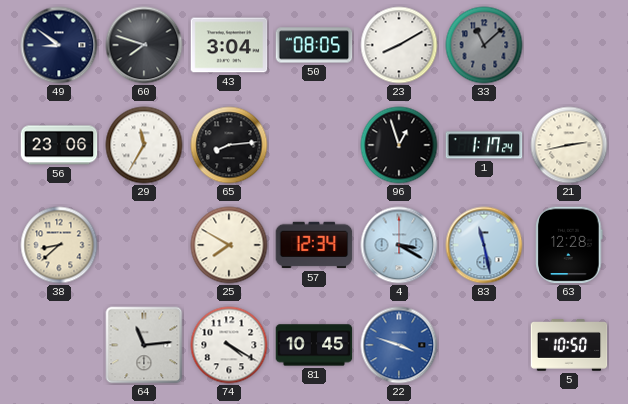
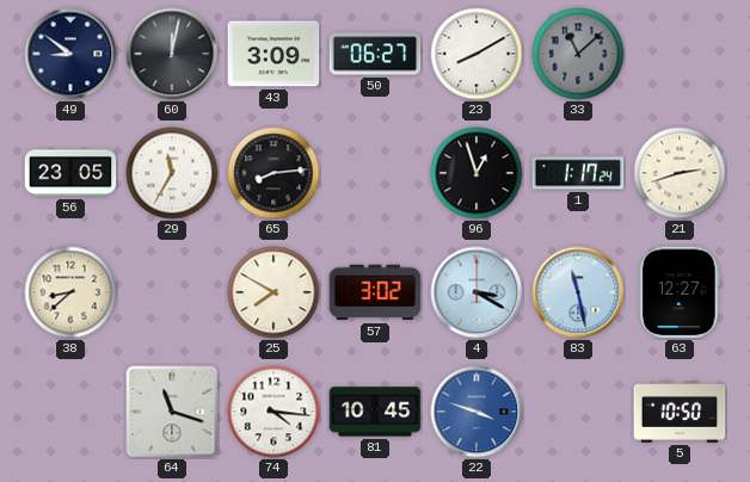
60: 7:48 -> 12:02
43: 3:04 -> 3:09
50: 08:05 -> 06:27
56: 23:06 -> 23:05
21: 2:43 -> 2:42
57: 12:34 -> 3:02
63: 12:28 -> 12:27
64: 11:14 -> 11:18
74: 4:20 -> 4:16
